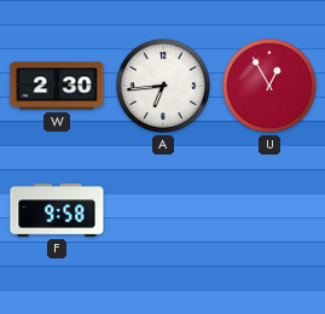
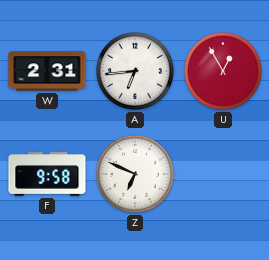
W: 2:30 -> 2:31
Z: none -> 6:49
